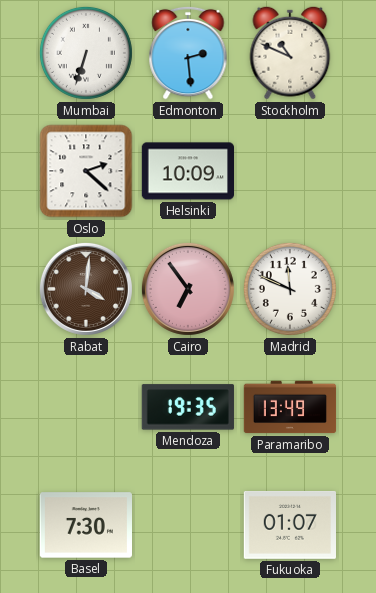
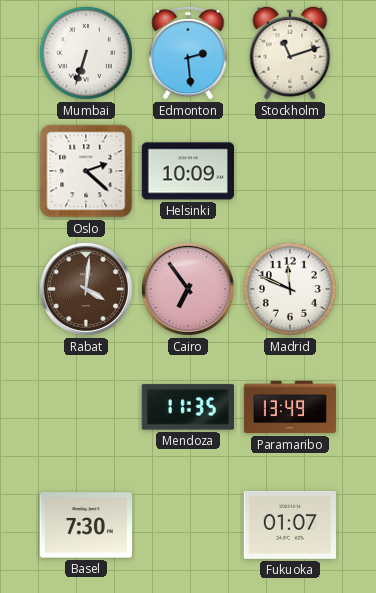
Stockholm: 10:49 -> 11:12
Mendoza: 19:35 -> 11:35
